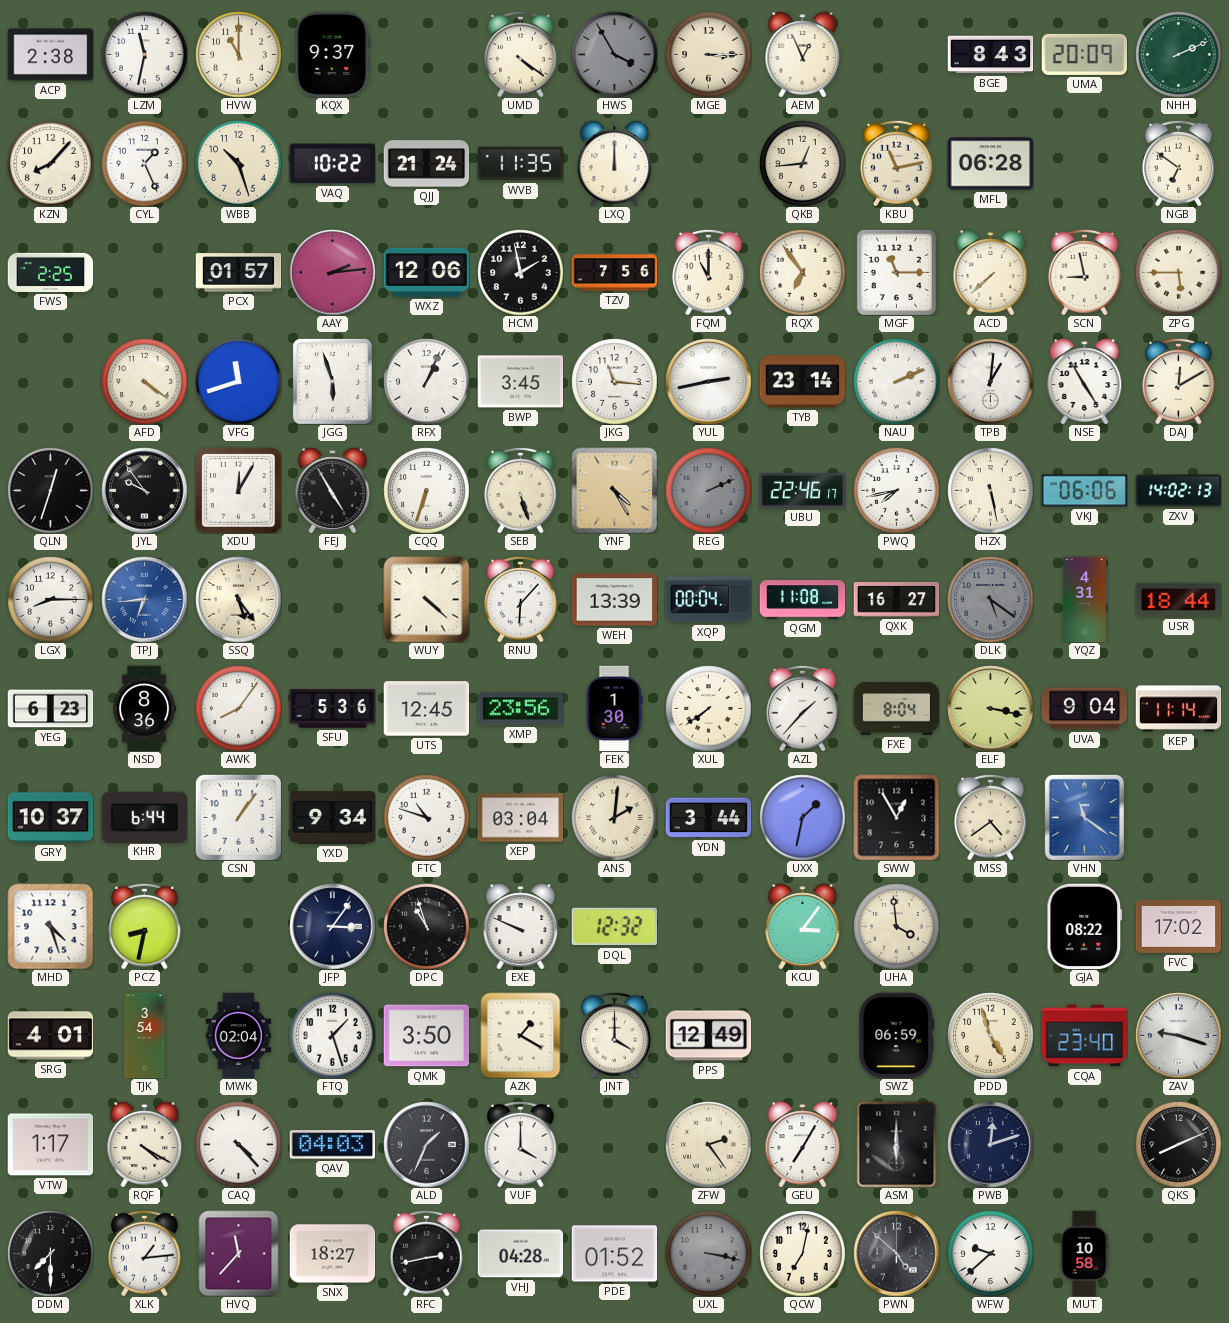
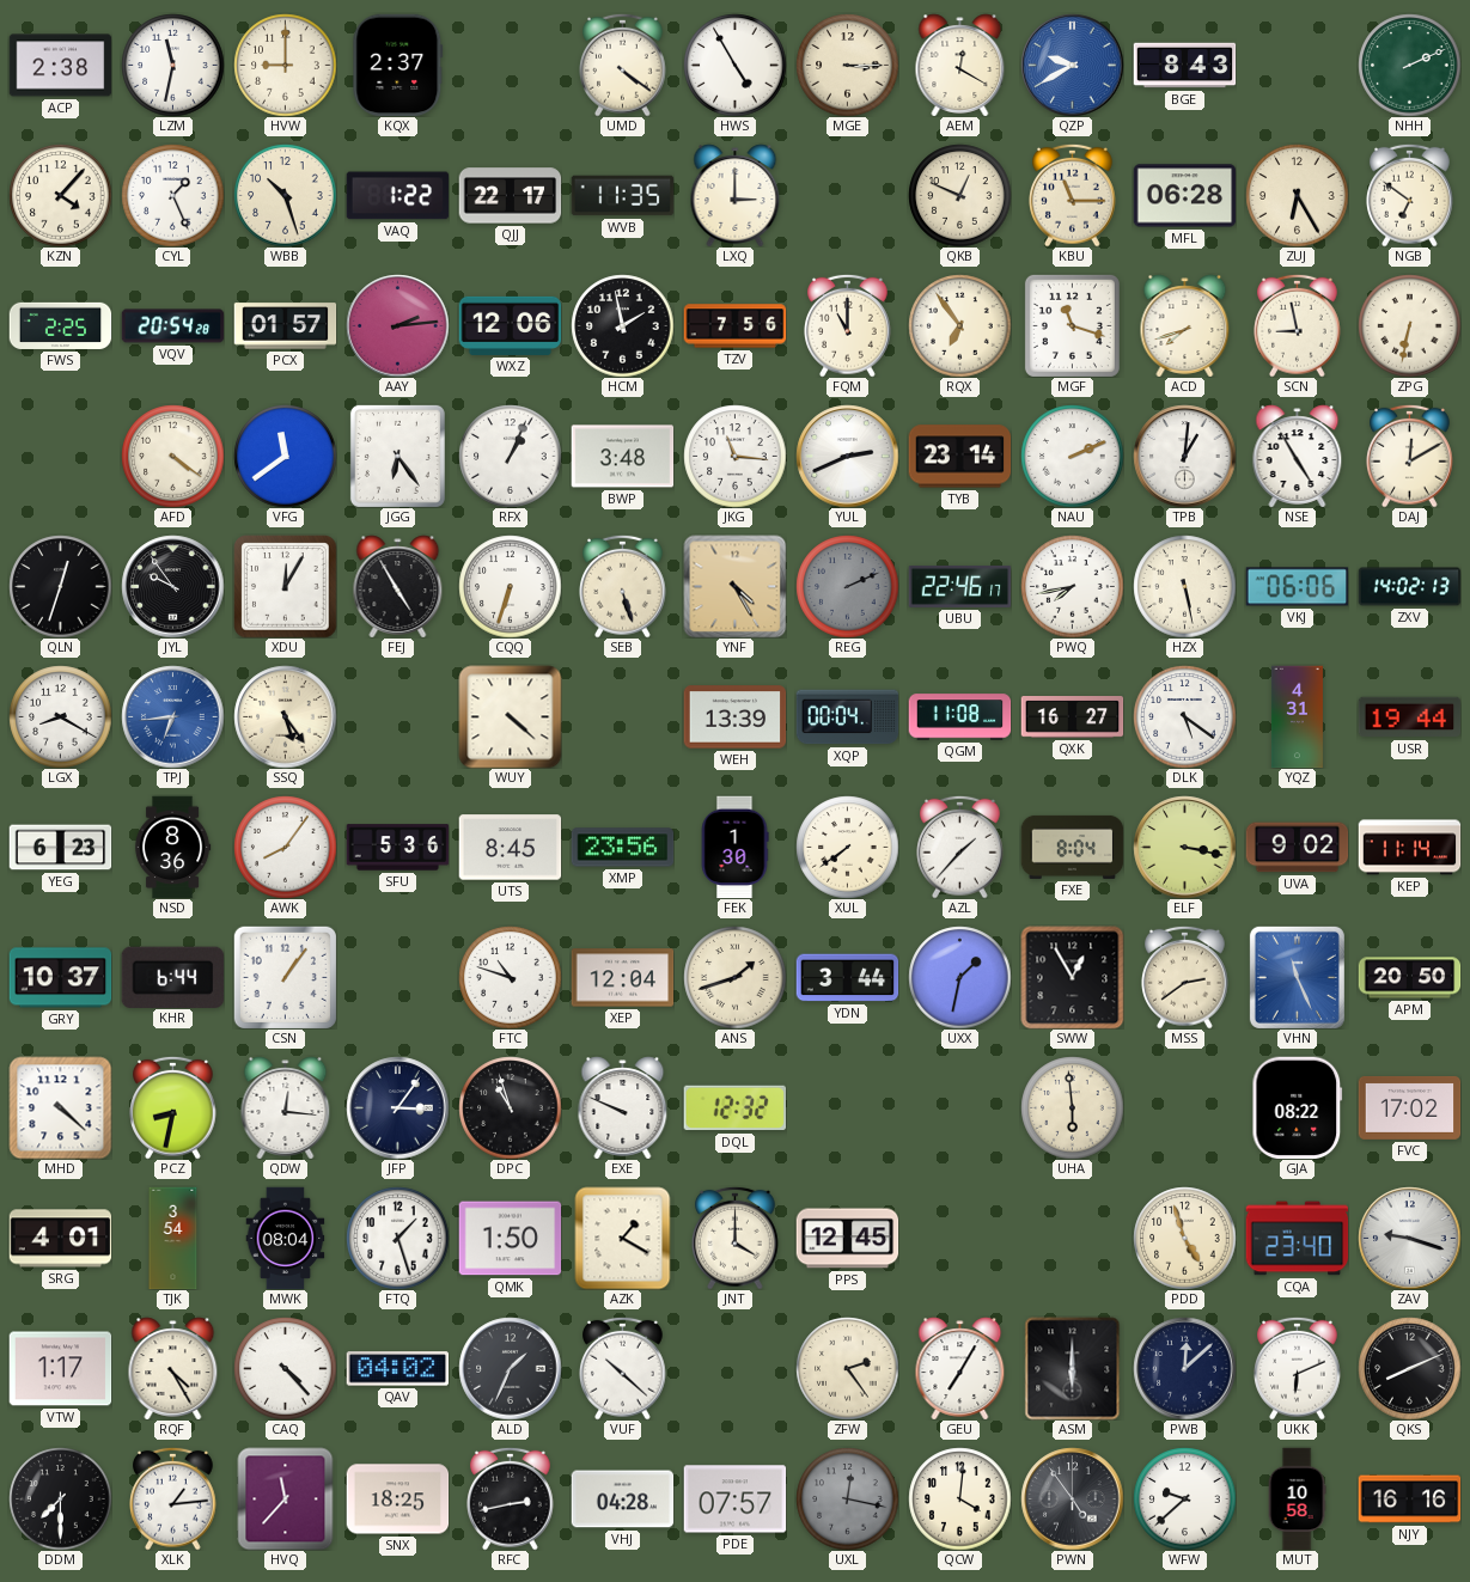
HVW: 11:00 -> 9:00
KQX: 9:37 -> 2:37
HWS: 3:55 -> 4:55
HWS dial: grey -> white
AEM: 12:56 -> 12:20
QZP: none -> 9:40
UMA: 20:09 -> none
KZN: 8:07 -> 4:07
VAQ: 10:22 -> 1:22
QJJ: 21:24 -> 22:17
LXQ: 12:00 -> 3:00
QKB: 12:44 -> 12:49
KBU: 11:13 -> 11:15
ZUJ: none -> 6:25
VQV: none -> 20:54
MGF: 11:15 -> 11:18
ACD: 7:38 -> 7:42
ZPG: 5:45 -> 6:32
VFG: 11:42 -> 11:39
JGG: 5:57 -> 6:24
BWP: 3:45 -> 3:48
YUL: 2:43 -> 2:41
LGX: 8:15 -> 8:20
RNU: 6:07 -> none
DLK dial: grey -> white
USR: 18:44 -> 19:44
UTS: 12:45 -> 8:45
UVA: 9:04 -> 9:02
YXD: 9:34 -> none
XEP: 03:04 -> 12:04
ANS: 2:01 -> 1:42
MSS: 4:39 -> 2:39
VHN: 11:21 -> 11:26
APM: none -> 20:50
MHD: 4:27 -> 4:22
QDW: none -> 12:16
KCU: 3:06 -> none
UHA: 3:59 -> 5:59
MWK: 02:04 -> 08:04
QMK: 3:50 -> 1:50
PPS: 12:49 -> 12:45
SWZ: 06:59 -> none
RQF: 4:20 -> 4:25
QAV: 04:03 -> 04:02
VUF: 4:00 -> 10:22
PWB: 12:12 -> 12:08
UKK: none -> 6:11
SNX: 18:27 -> 18:25
PDE: 01:52 -> 07:57
UXL: 3:17 -> 12:17
QCW: 7:02 -> 4:01
PWN: 4:52 -> 4:54
NJY: none -> 16:16
